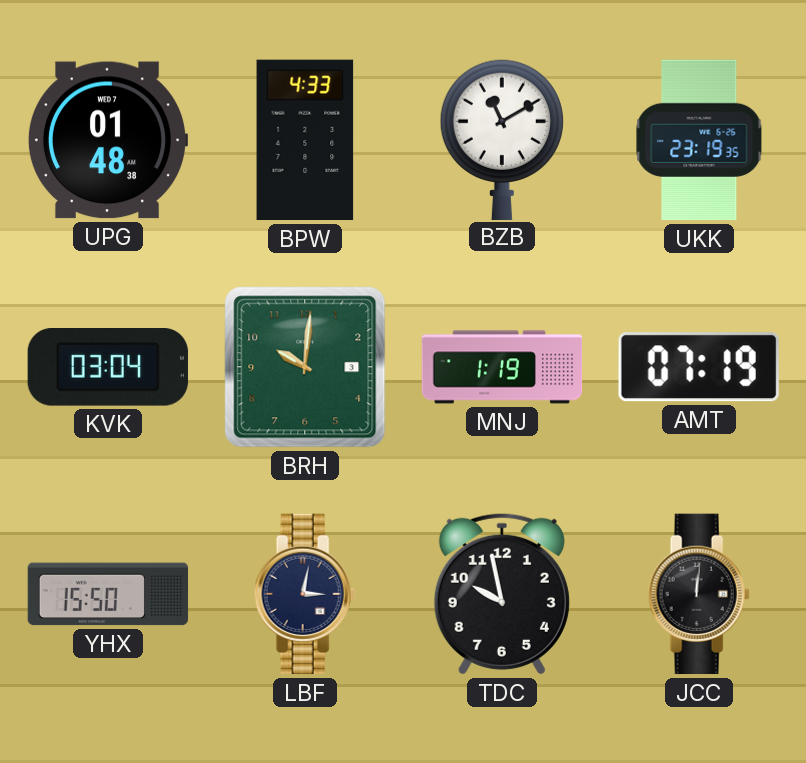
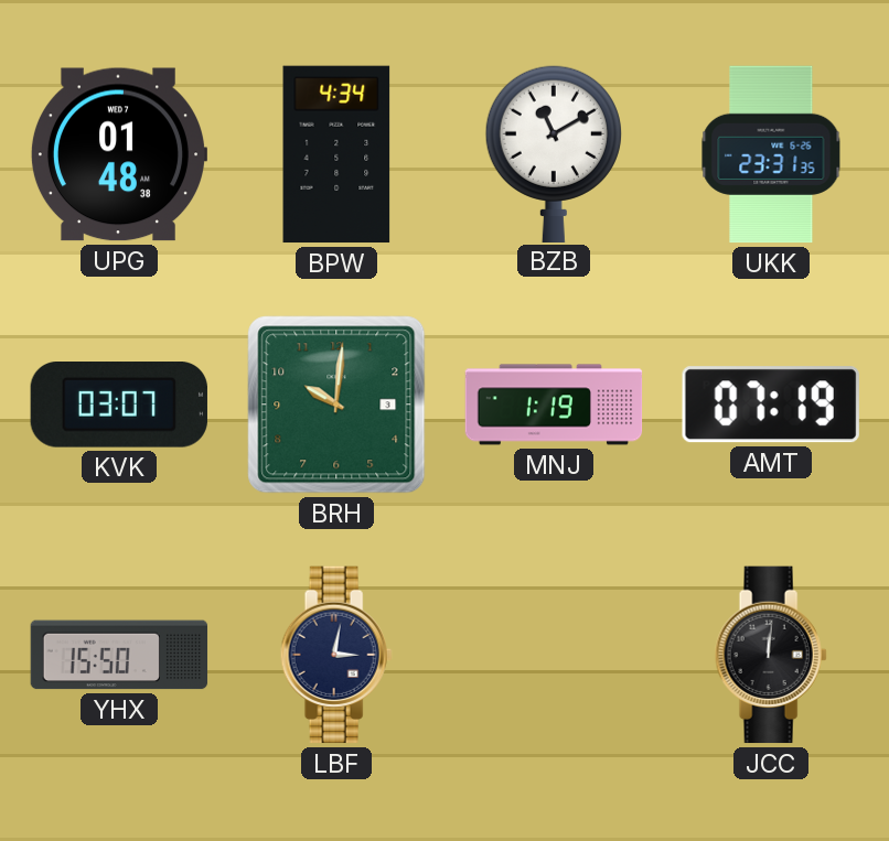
BPW: 4:33 -> 4:34
UKK: 23:19 -> 23:31
KVK: 03:04 -> 03:07
TDC: 9:58 -> none
